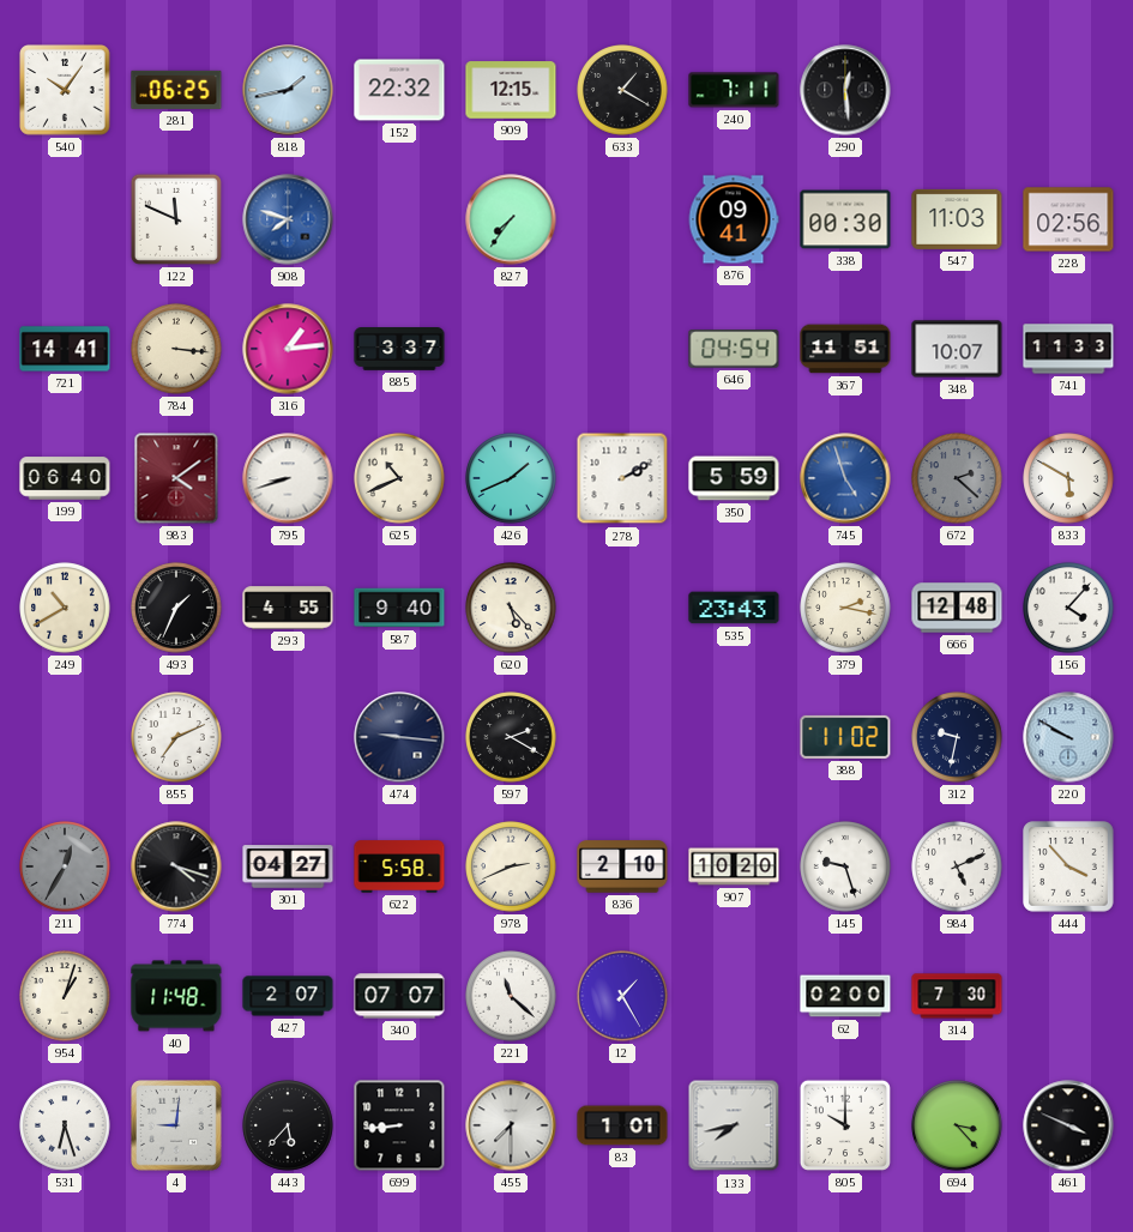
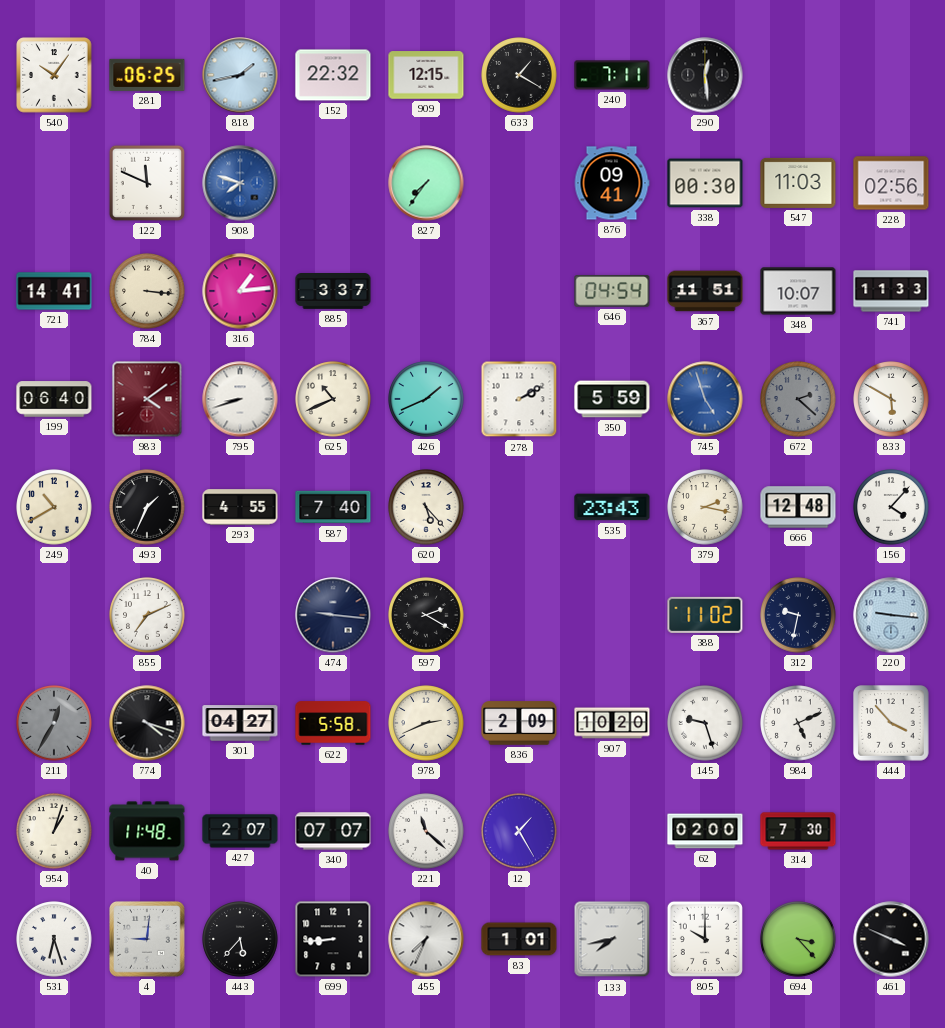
587: 9:40 -> 7:40
220: 9:50 -> 9:16
836: 2:10 -> 2:09
455: 7:30 -> 7:34
